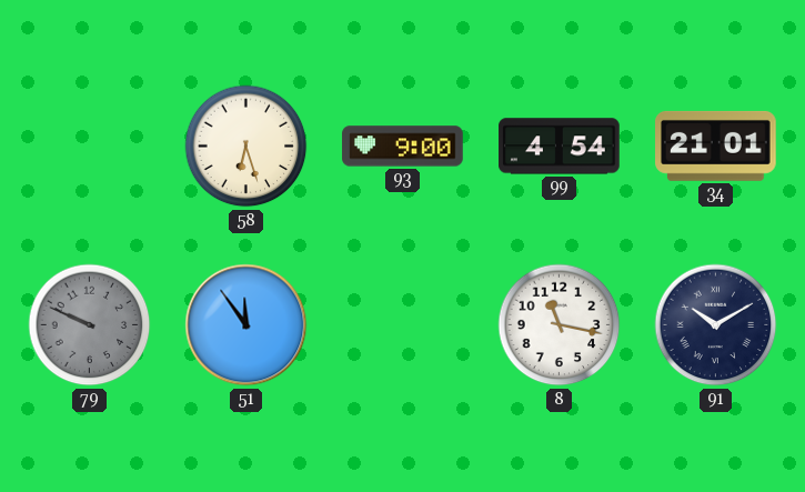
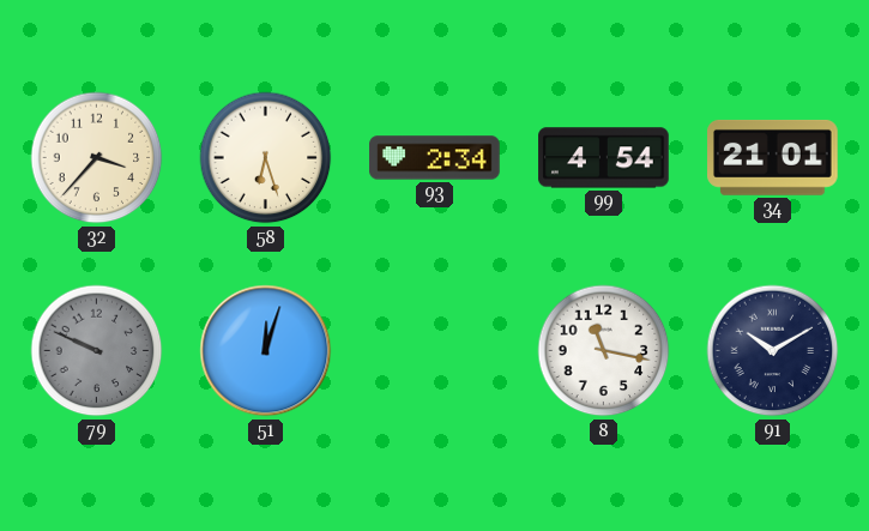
32: none -> 3:37
93: 9:00 -> 2:34
51: 11:54 -> 12:03
